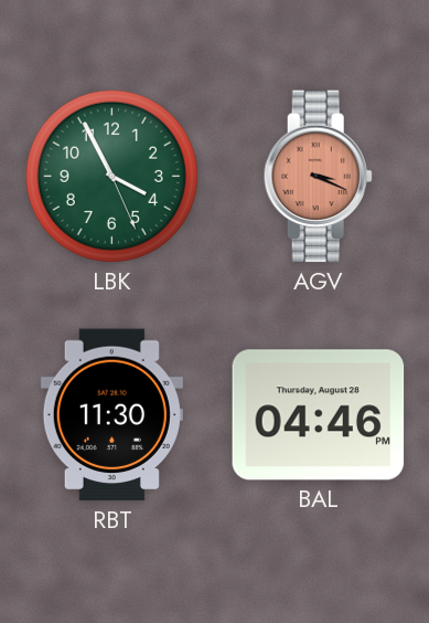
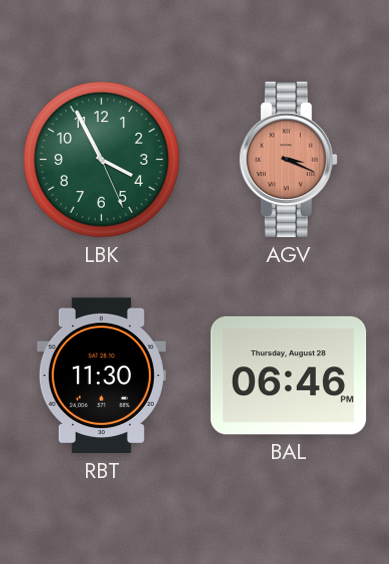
BAL: 04:46 -> 06:46
